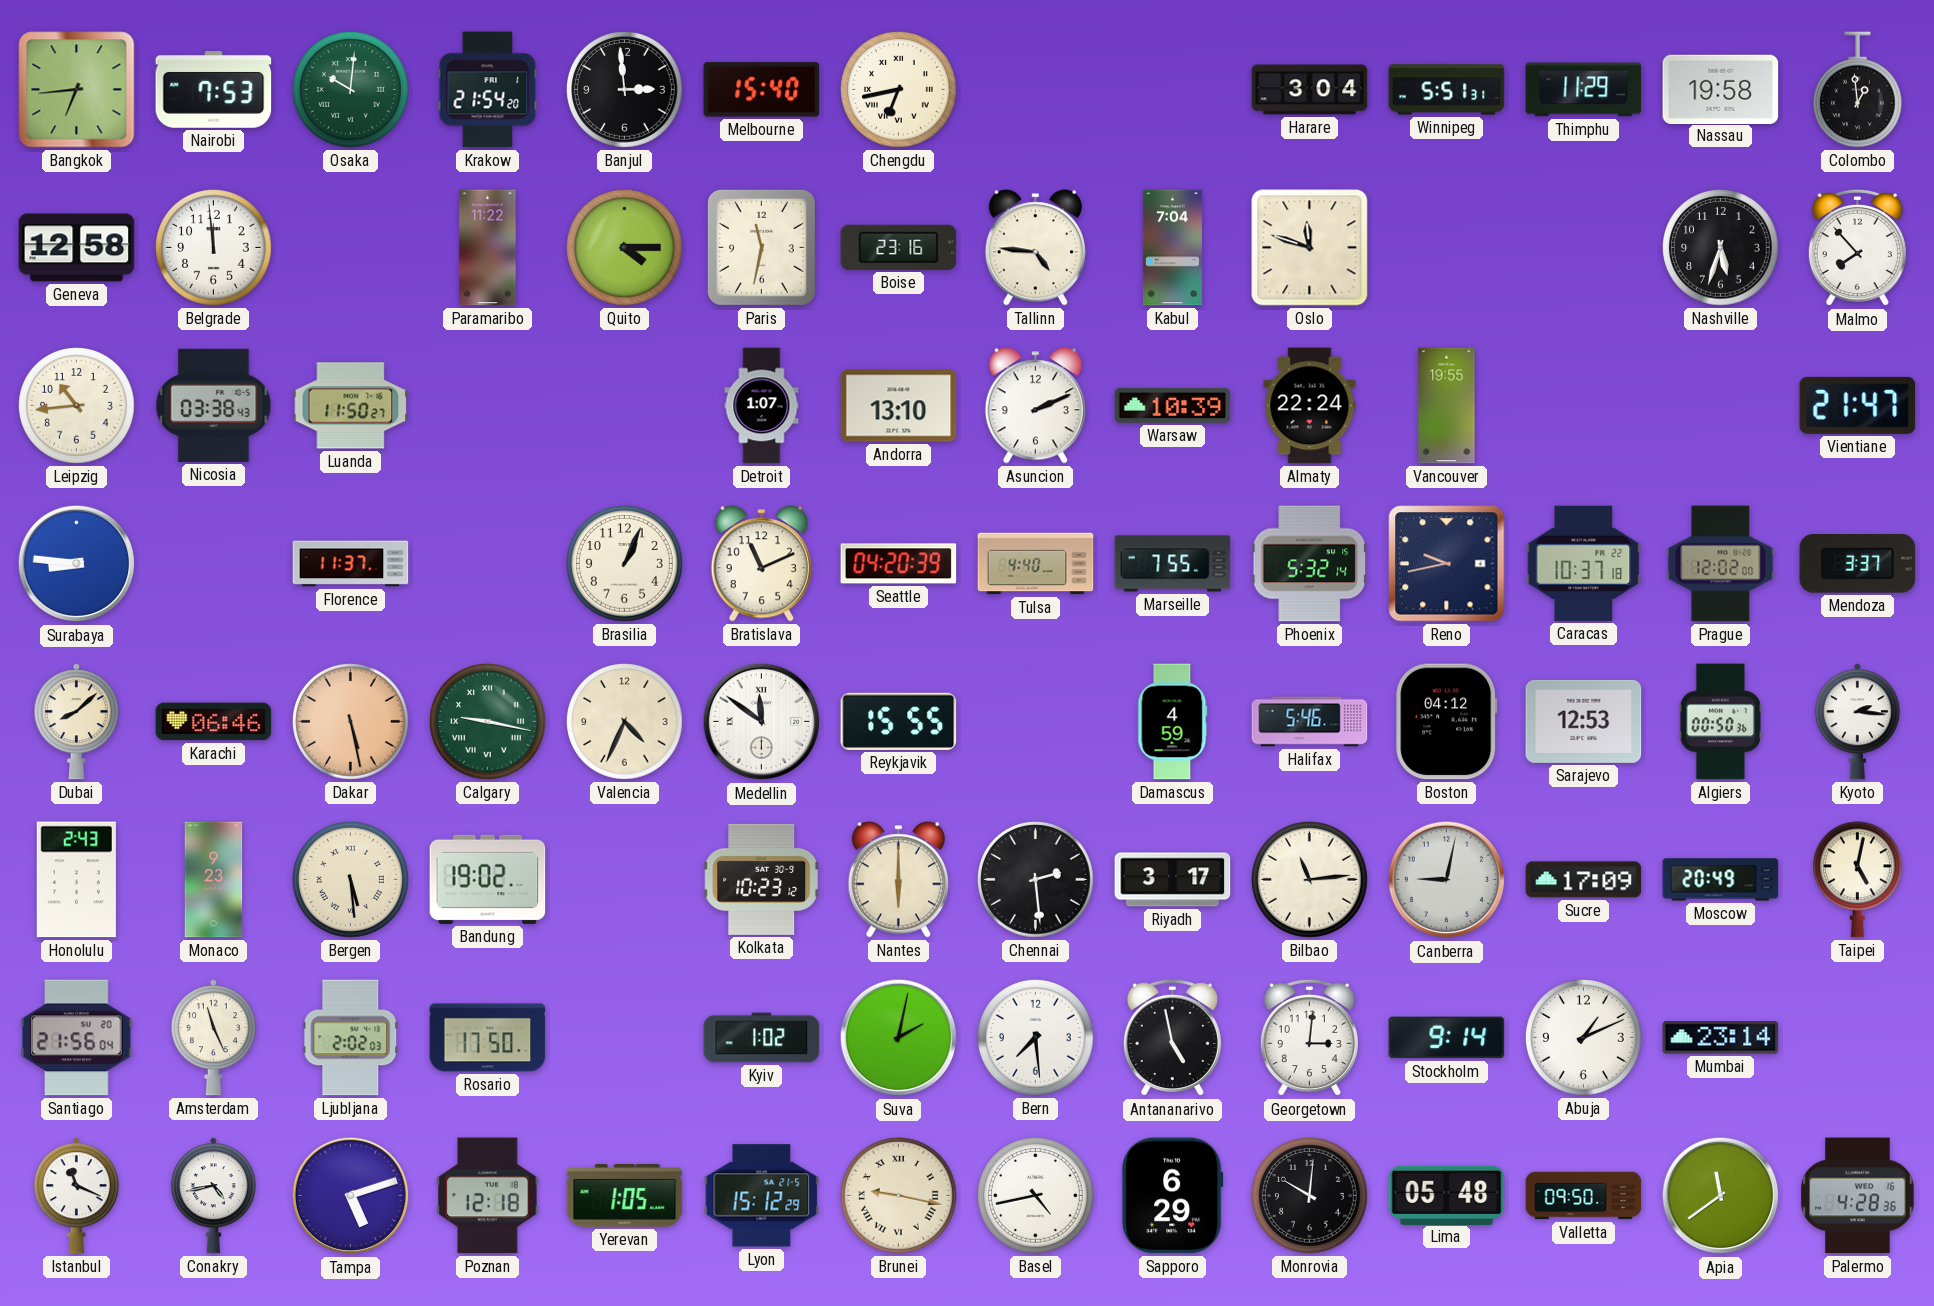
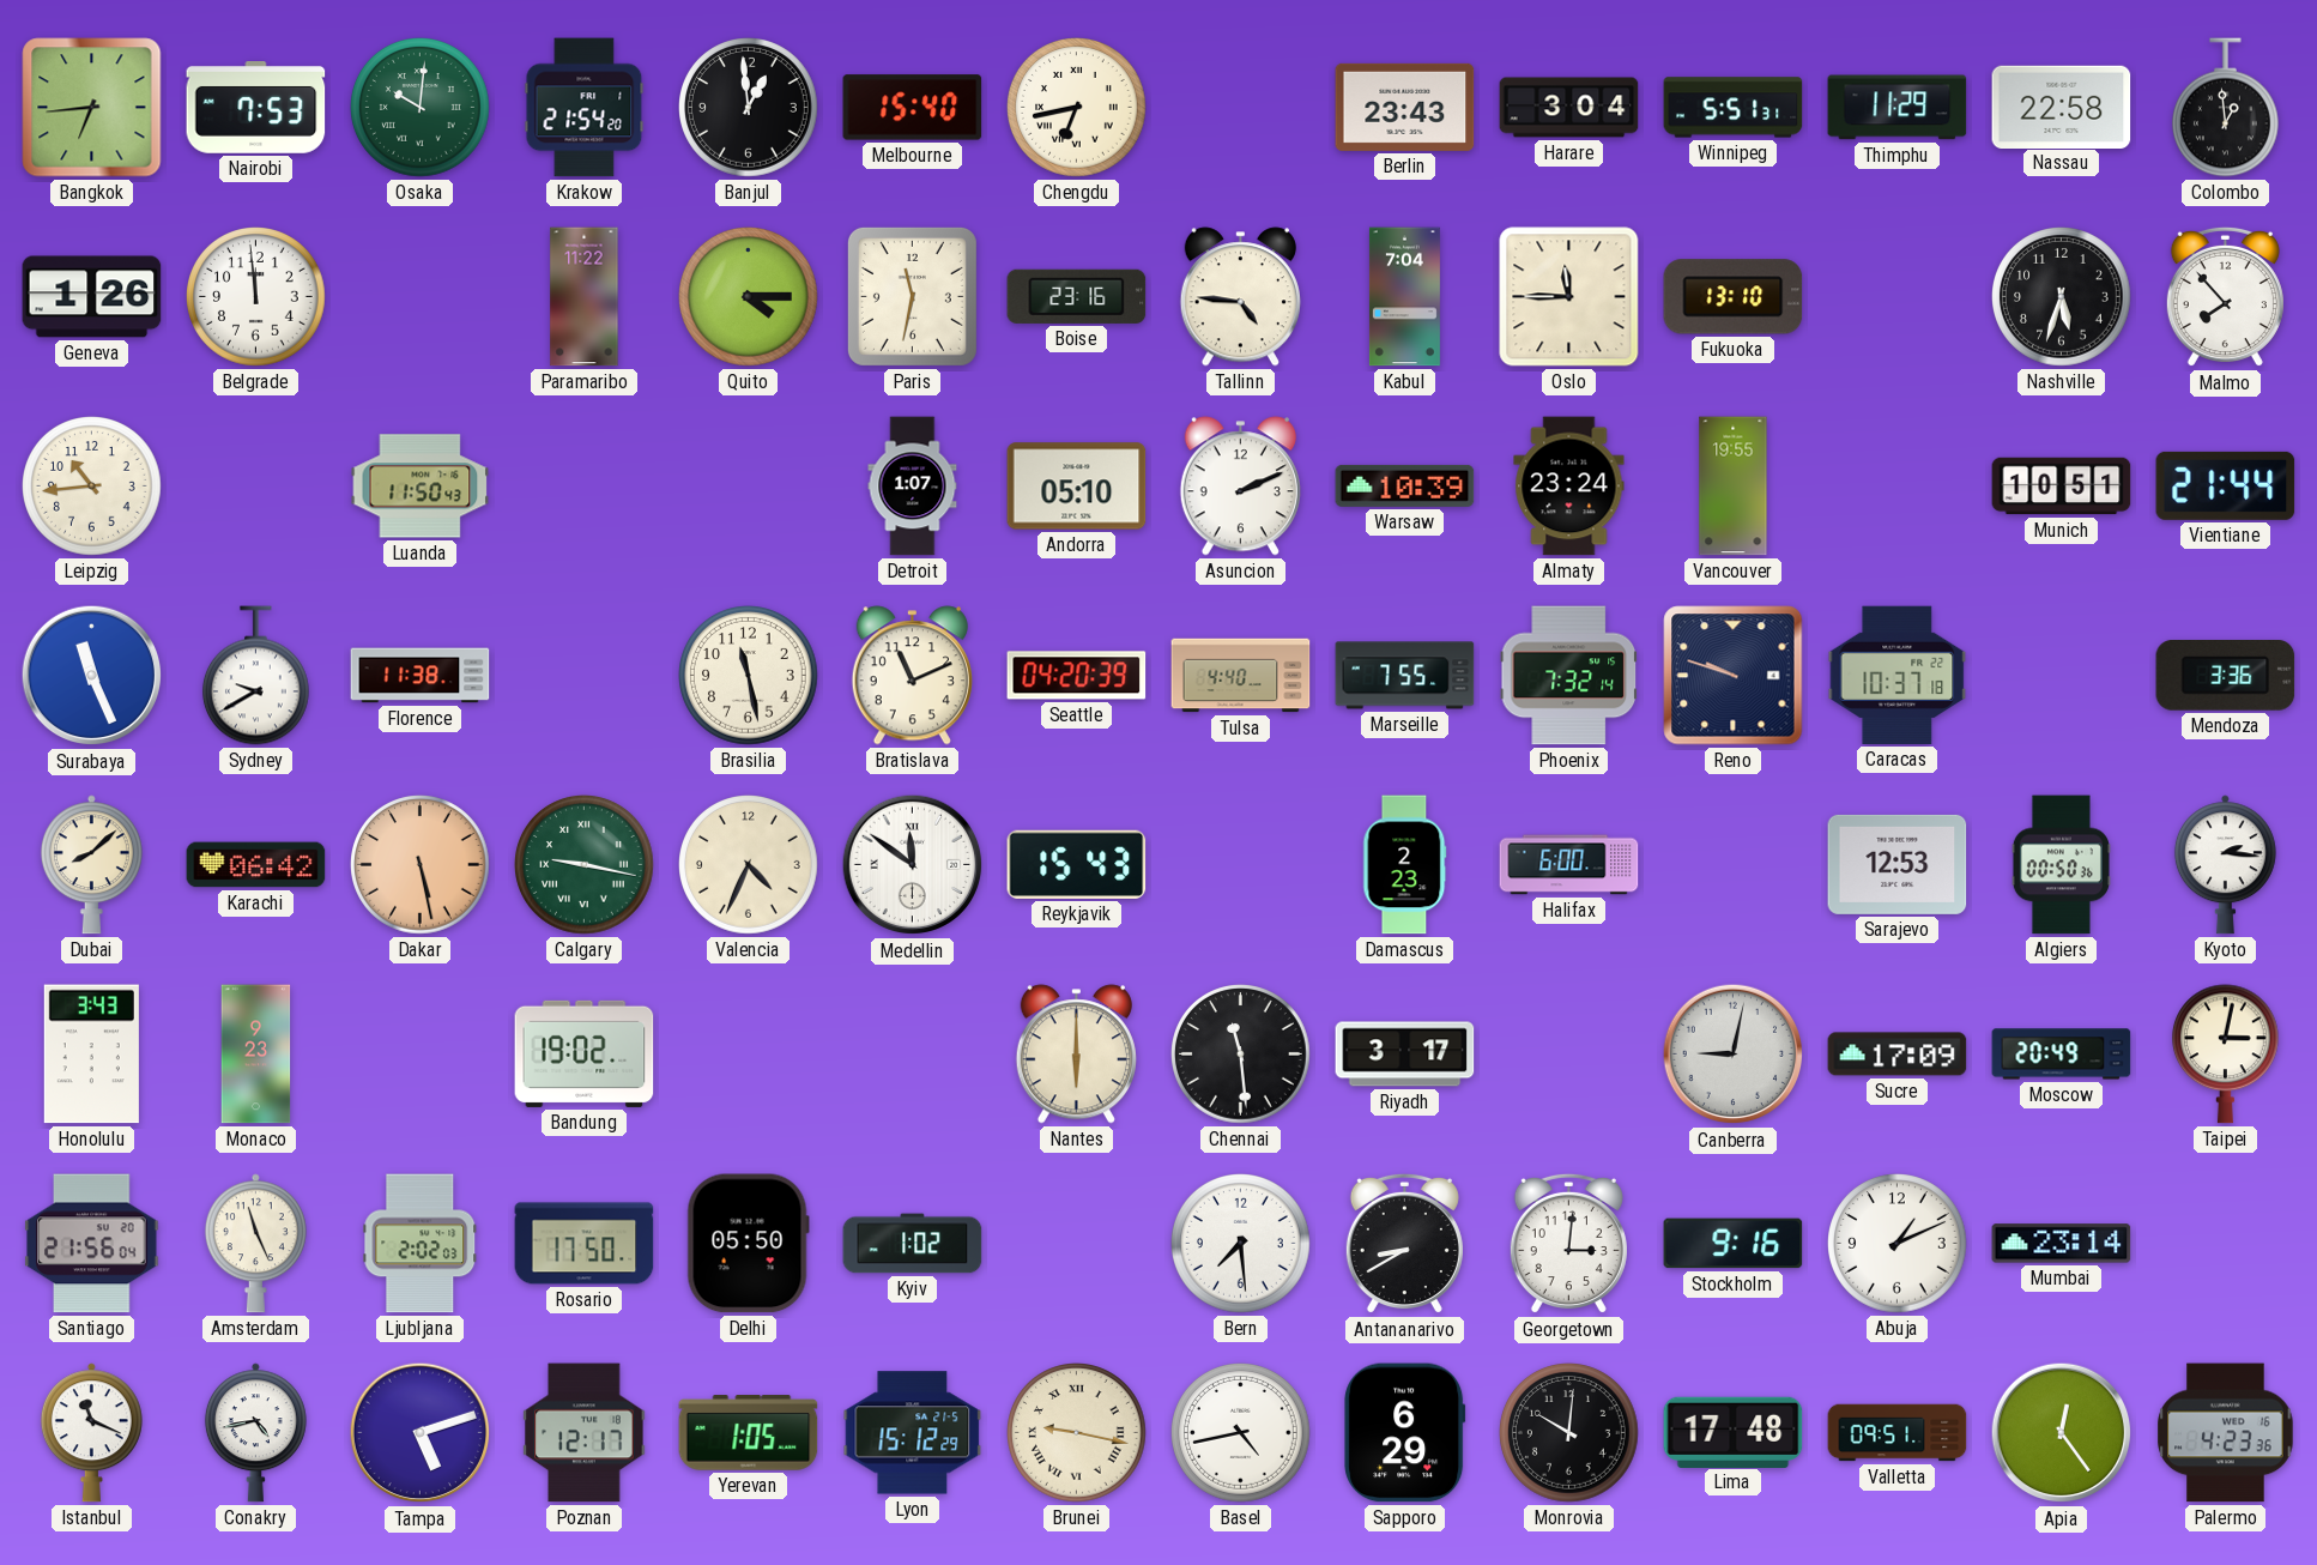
Banjul: 2:59 -> 12:59
Berlin: none -> 23:43
Nassau: 19:58 -> 22:58
Geneva: 12:58 -> 1:26
Oslo: 11:48 -> 11:45
Fukuoka: none -> 13:10
Nicosia: 03:38 -> none
Luanda: 11:50:27 -> 11:50:43
Andorra: 13:10 -> 05:10
Almaty: 22:24 -> 23:24
Munich: none -> 10:51
Vientiane: 21:47 -> 21:44
Surabaya: 8:46 -> 11:26
Sydney: none -> 9:40
Florence: 11:37 -> 11:38
Brasilia: 1:04 -> 11:28
Phoenix: 5:32 -> 7:32
Reno: 9:43 -> 9:48
Prague: 12:02 -> none
Mendoza: 3:37 -> 3:36
Karachi: 06:46 -> 06:42
Reykjavik: 15:55 -> 15:43
Damascus: 4:59 -> 2:23
Halifax: 5:46 -> 6:00
Boston: 04:12 -> none
Honolulu: 2:43 -> 3:43
Bergen: 5:29 -> none
Kolkata: 10:23 -> none
Chennai: 2:29 -> 11:29
Bilbao: 11:14 -> none
Taipei: 5:02 -> 3:02
Delhi: none -> 05:50
Suva: 2:02 -> none
Antananarivo: 4:58 -> 8:40
Stockholm: 9:14 -> 9:16
Poznan: 12:18 -> 12:17
Lima: 05:48 -> 17:48
Valletta: 09:50 -> 09:51
Apia: 11:39 -> 12:24
Palermo: 4:28 -> 4:23
